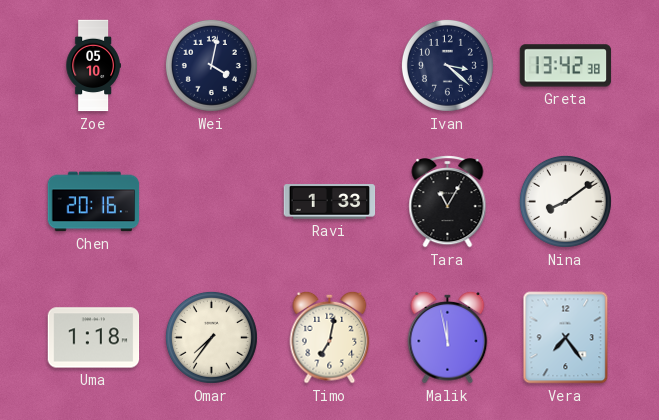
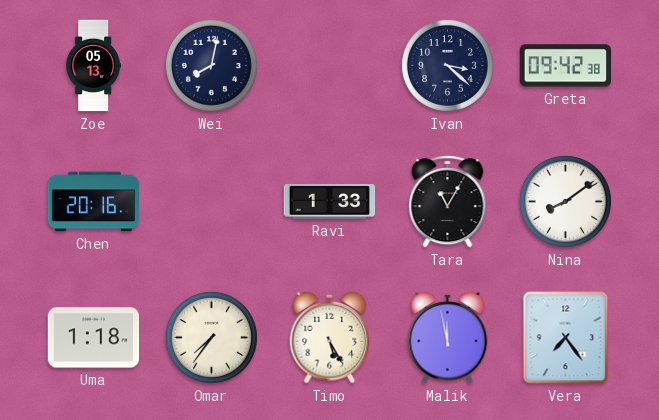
Zoe: 05:10 -> 05:13
Wei: 4:02 -> 8:02
Greta: 13:42 -> 09:42
Timo: 7:02 -> 5:25
